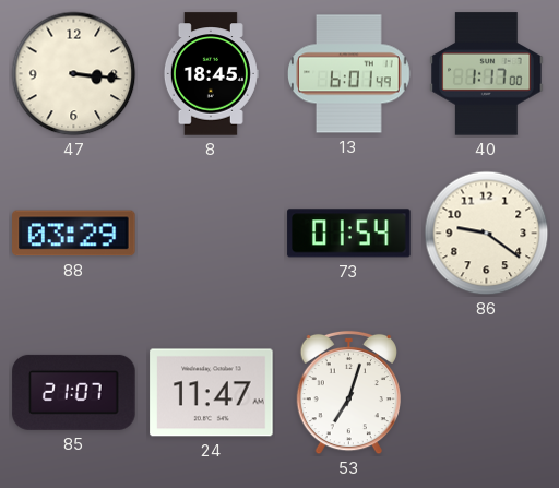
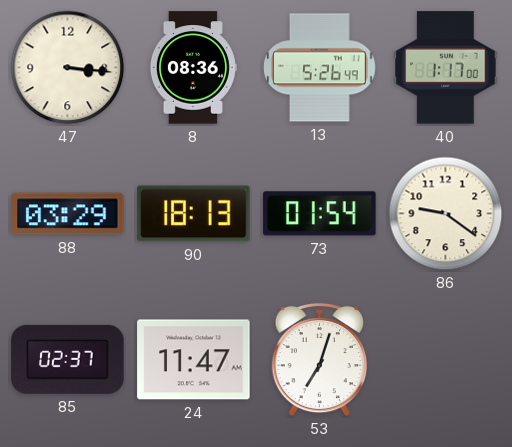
8: 18:45 -> 08:36
13: 6:01 -> 5:26
90: none -> 18:13
85: 21:07 -> 02:37
